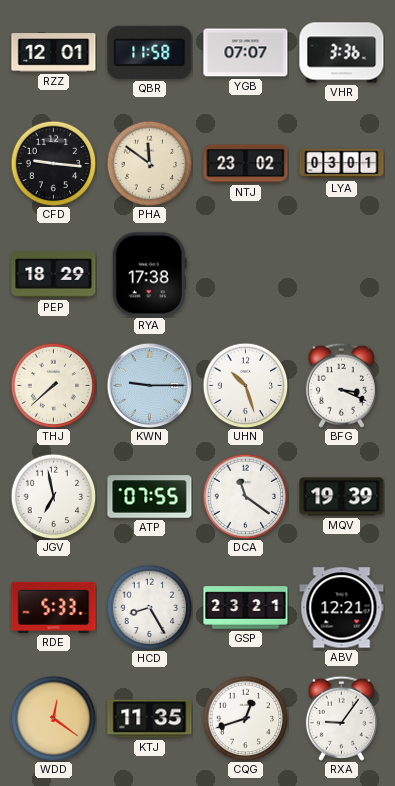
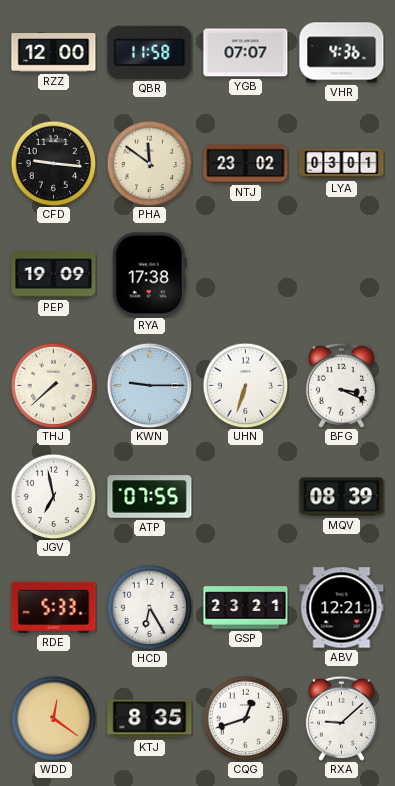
RZZ: 12:01 -> 12:00
VHR: 3:36 -> 4:36
PEP: 18:29 -> 19:09
UHN: 10:27 -> 6:33
DCA: 11:21 -> none
MQV: 19:39 -> 08:39
HCD: 8:25 -> 6:25
KTJ: 11:35 -> 8:35
RXA: 9:06 -> 9:08
